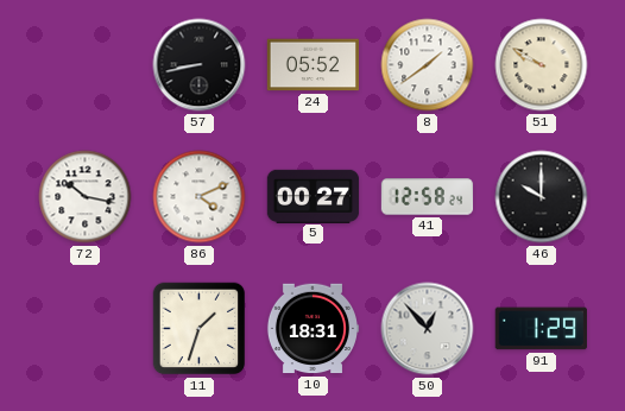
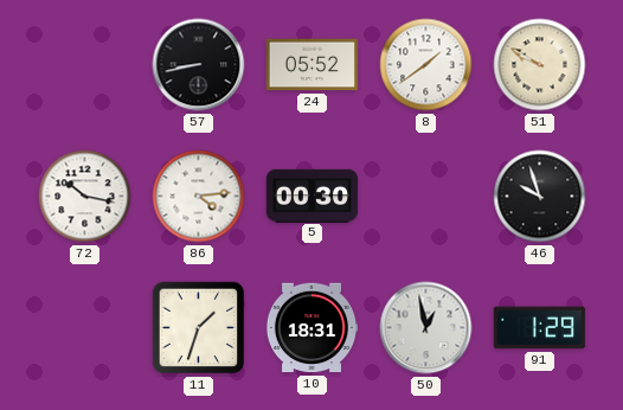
86: 4:11 -> 4:14
5: 00:27 -> 00:30
41: 12:58 -> none
46: 10:00 -> 9:57
50: 12:53 -> 12:58
